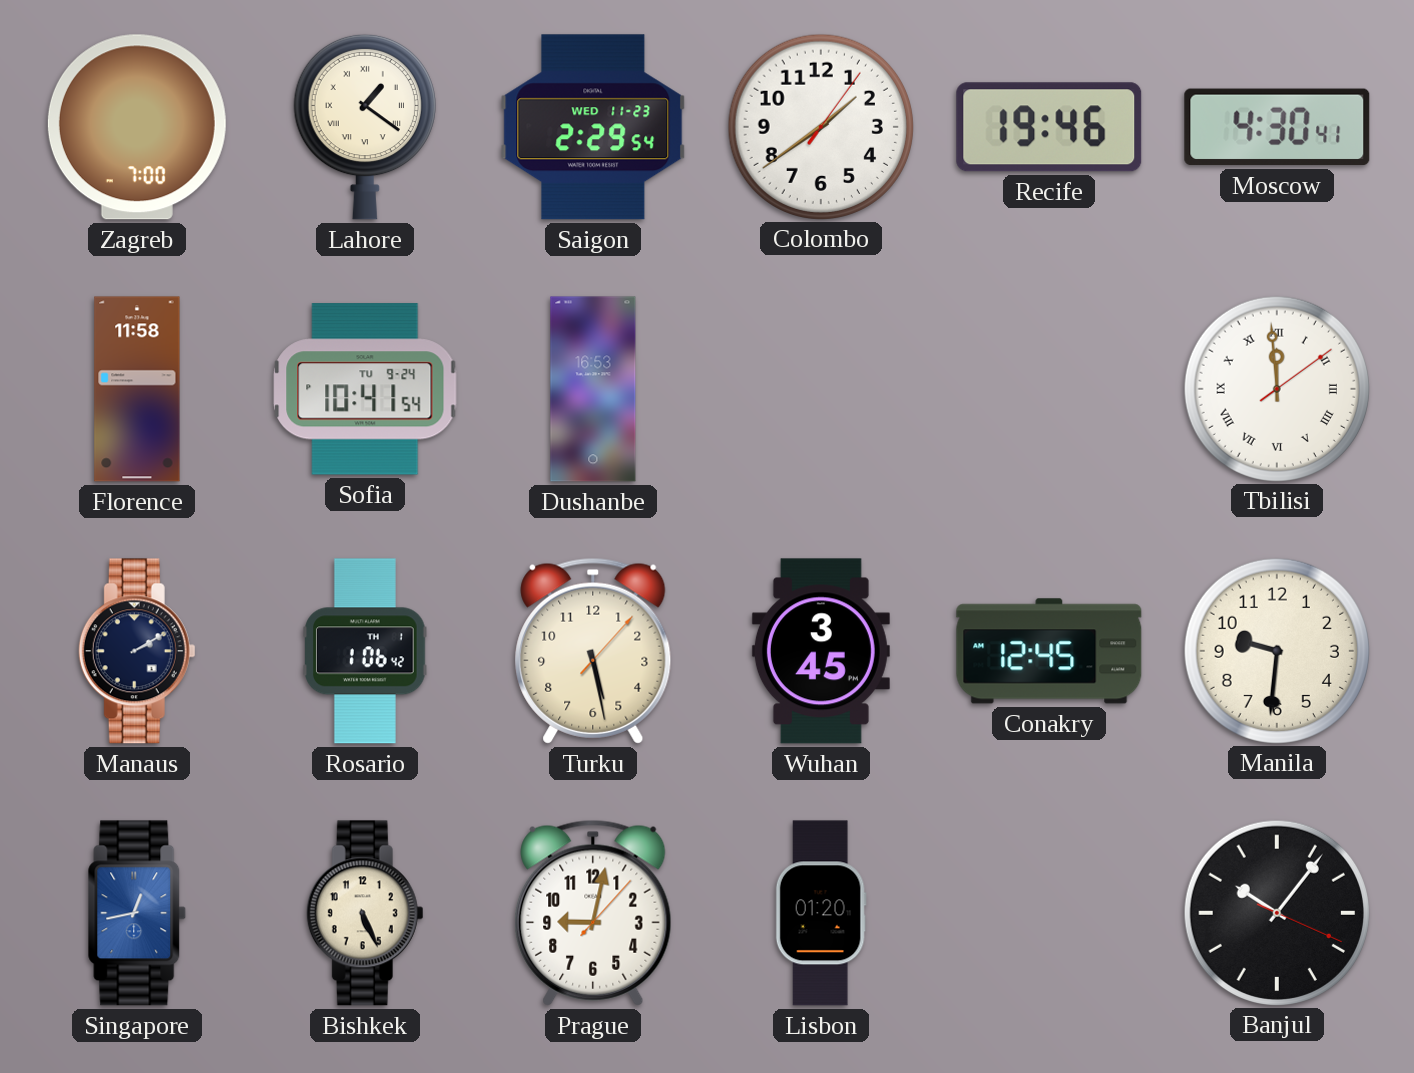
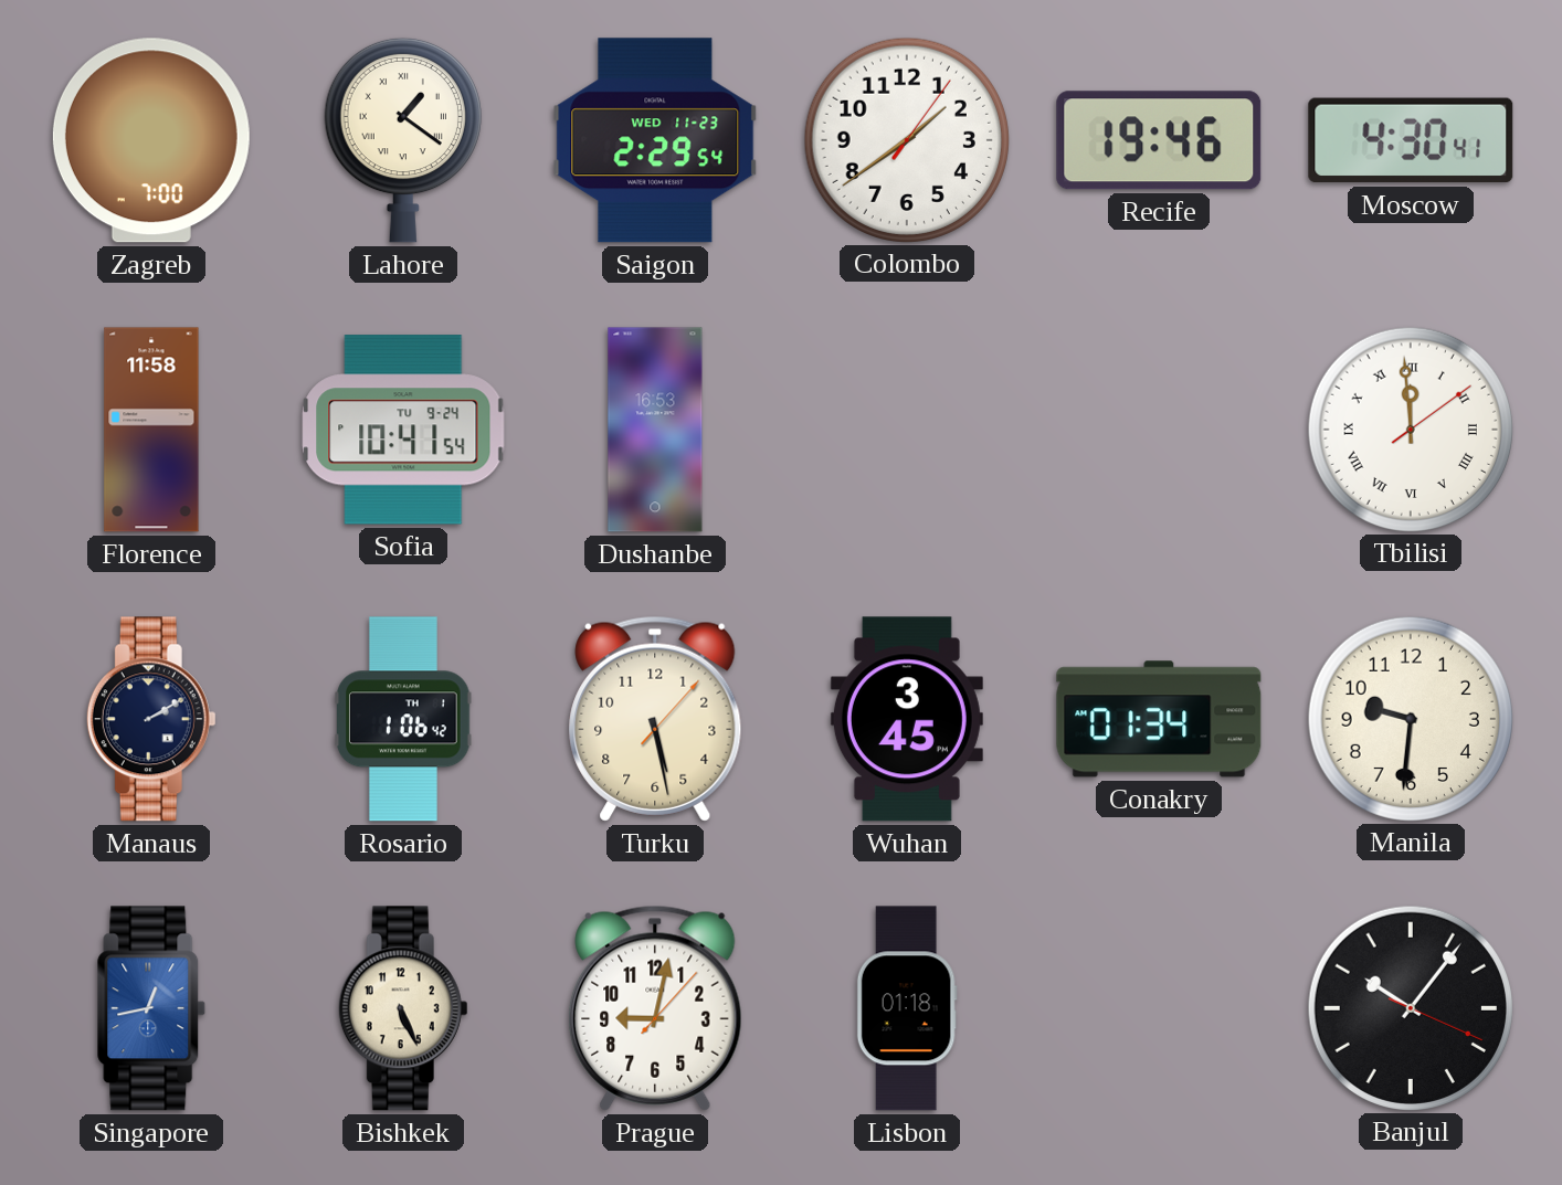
Conakry: 12:45 -> 01:34
Lisbon: 01:20 -> 01:18
